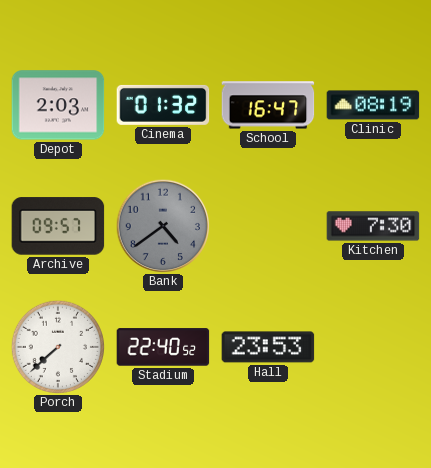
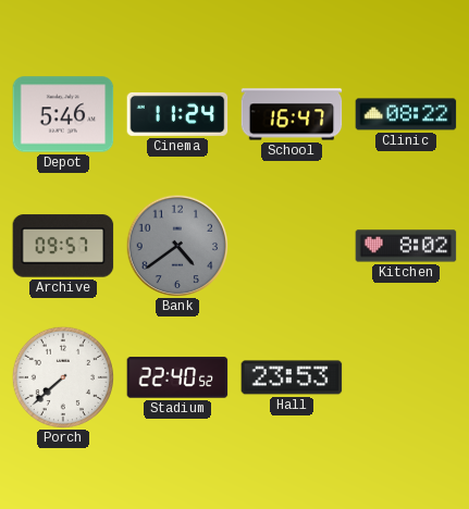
Depot: 2:03 -> 5:46
Cinema: 01:32 -> 11:24
Clinic: 08:19 -> 08:22
Kitchen: 7:30 -> 8:02
